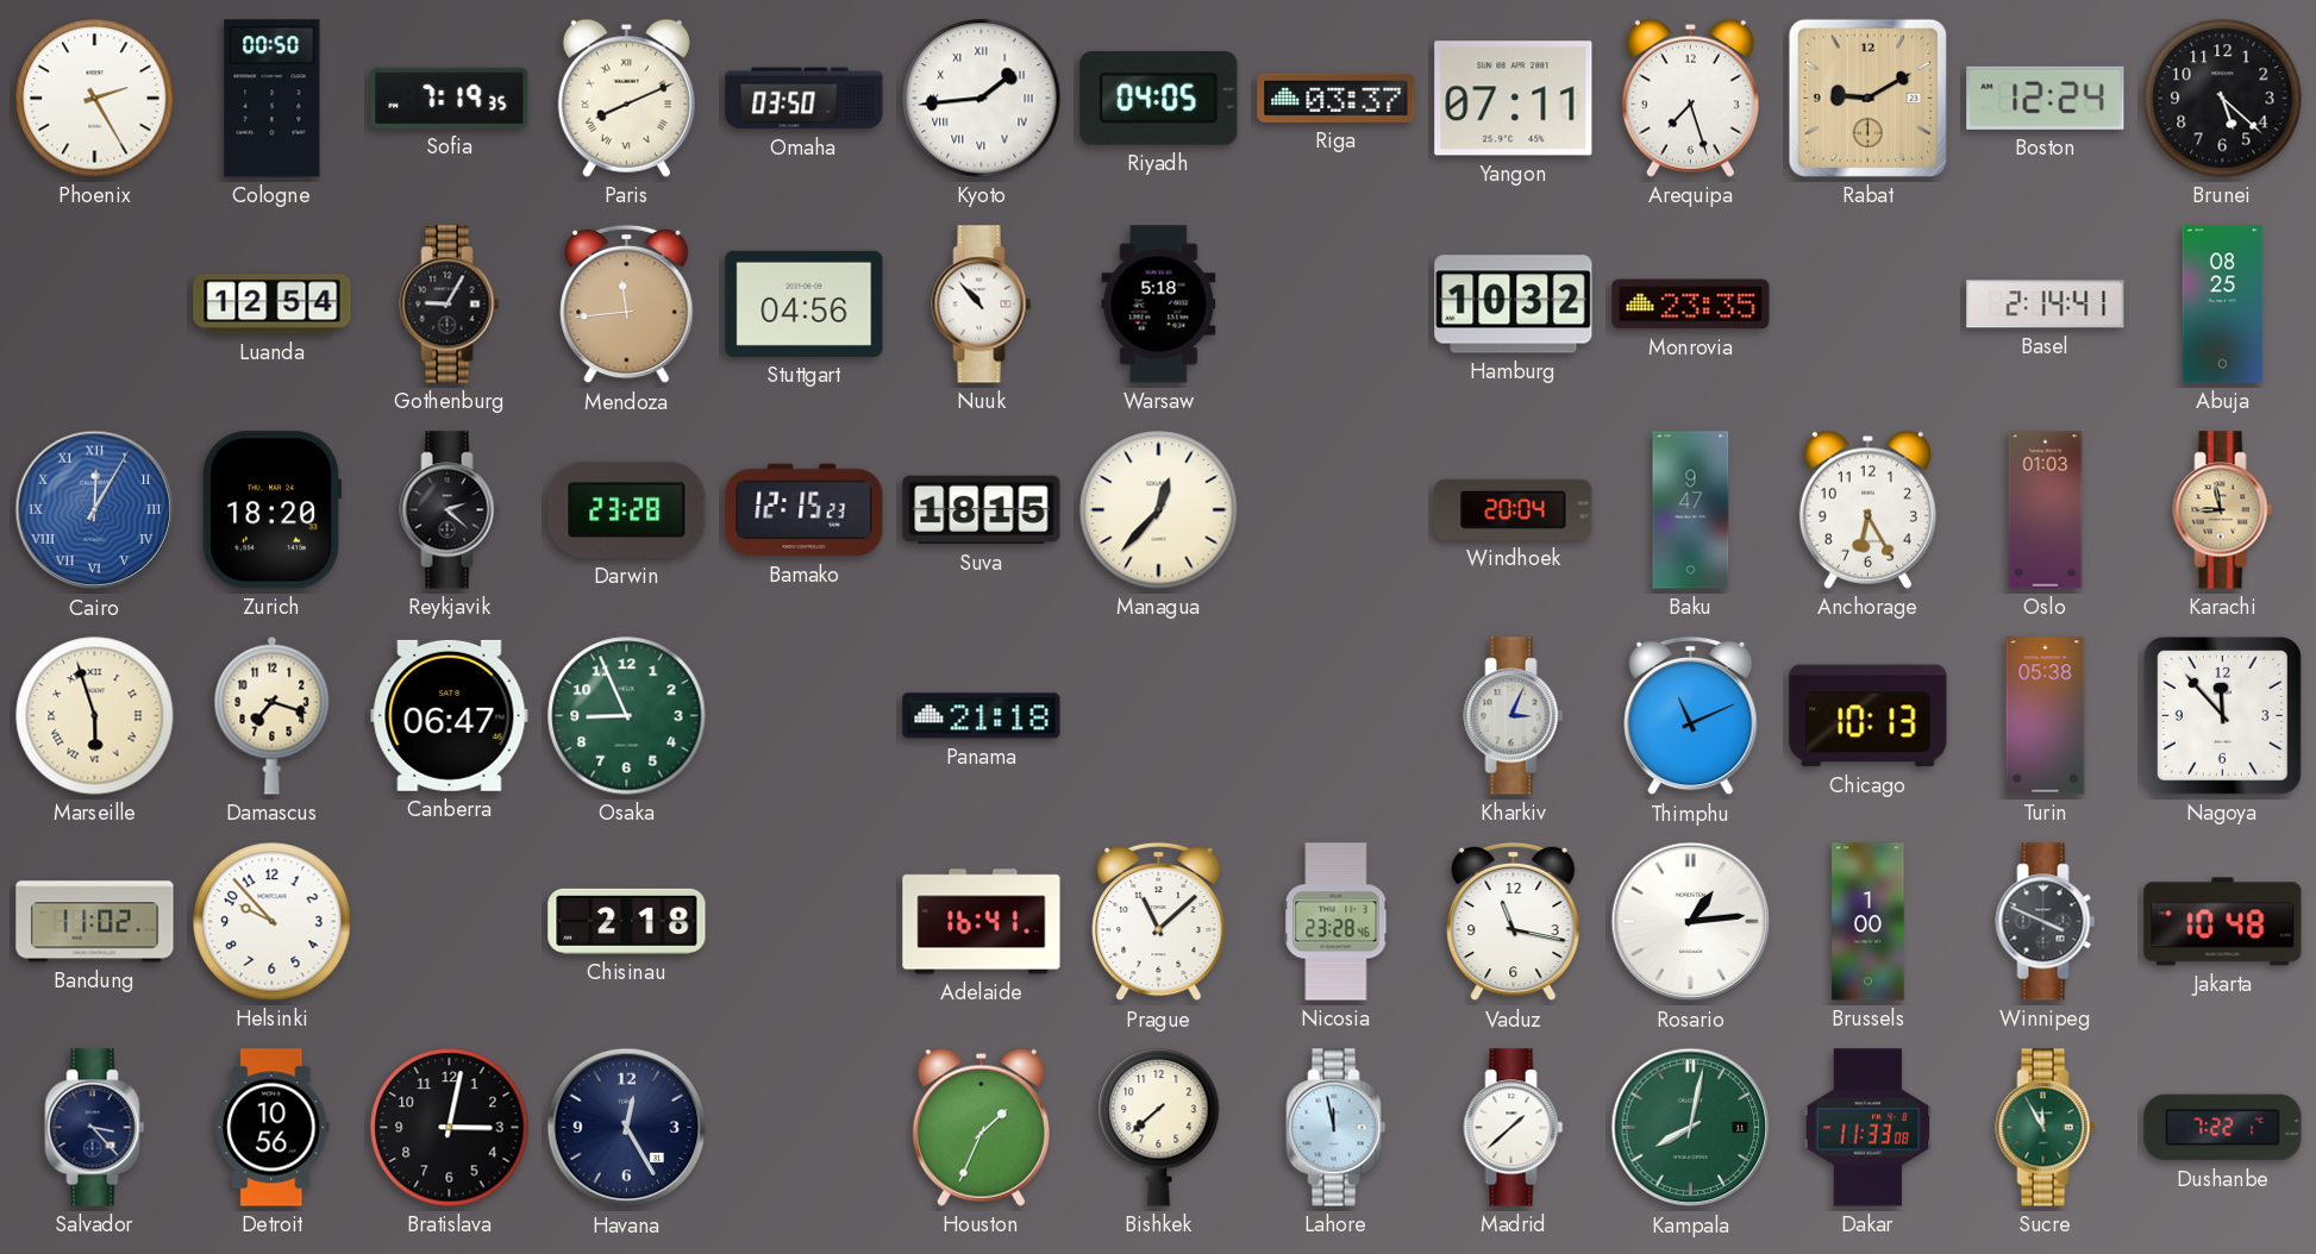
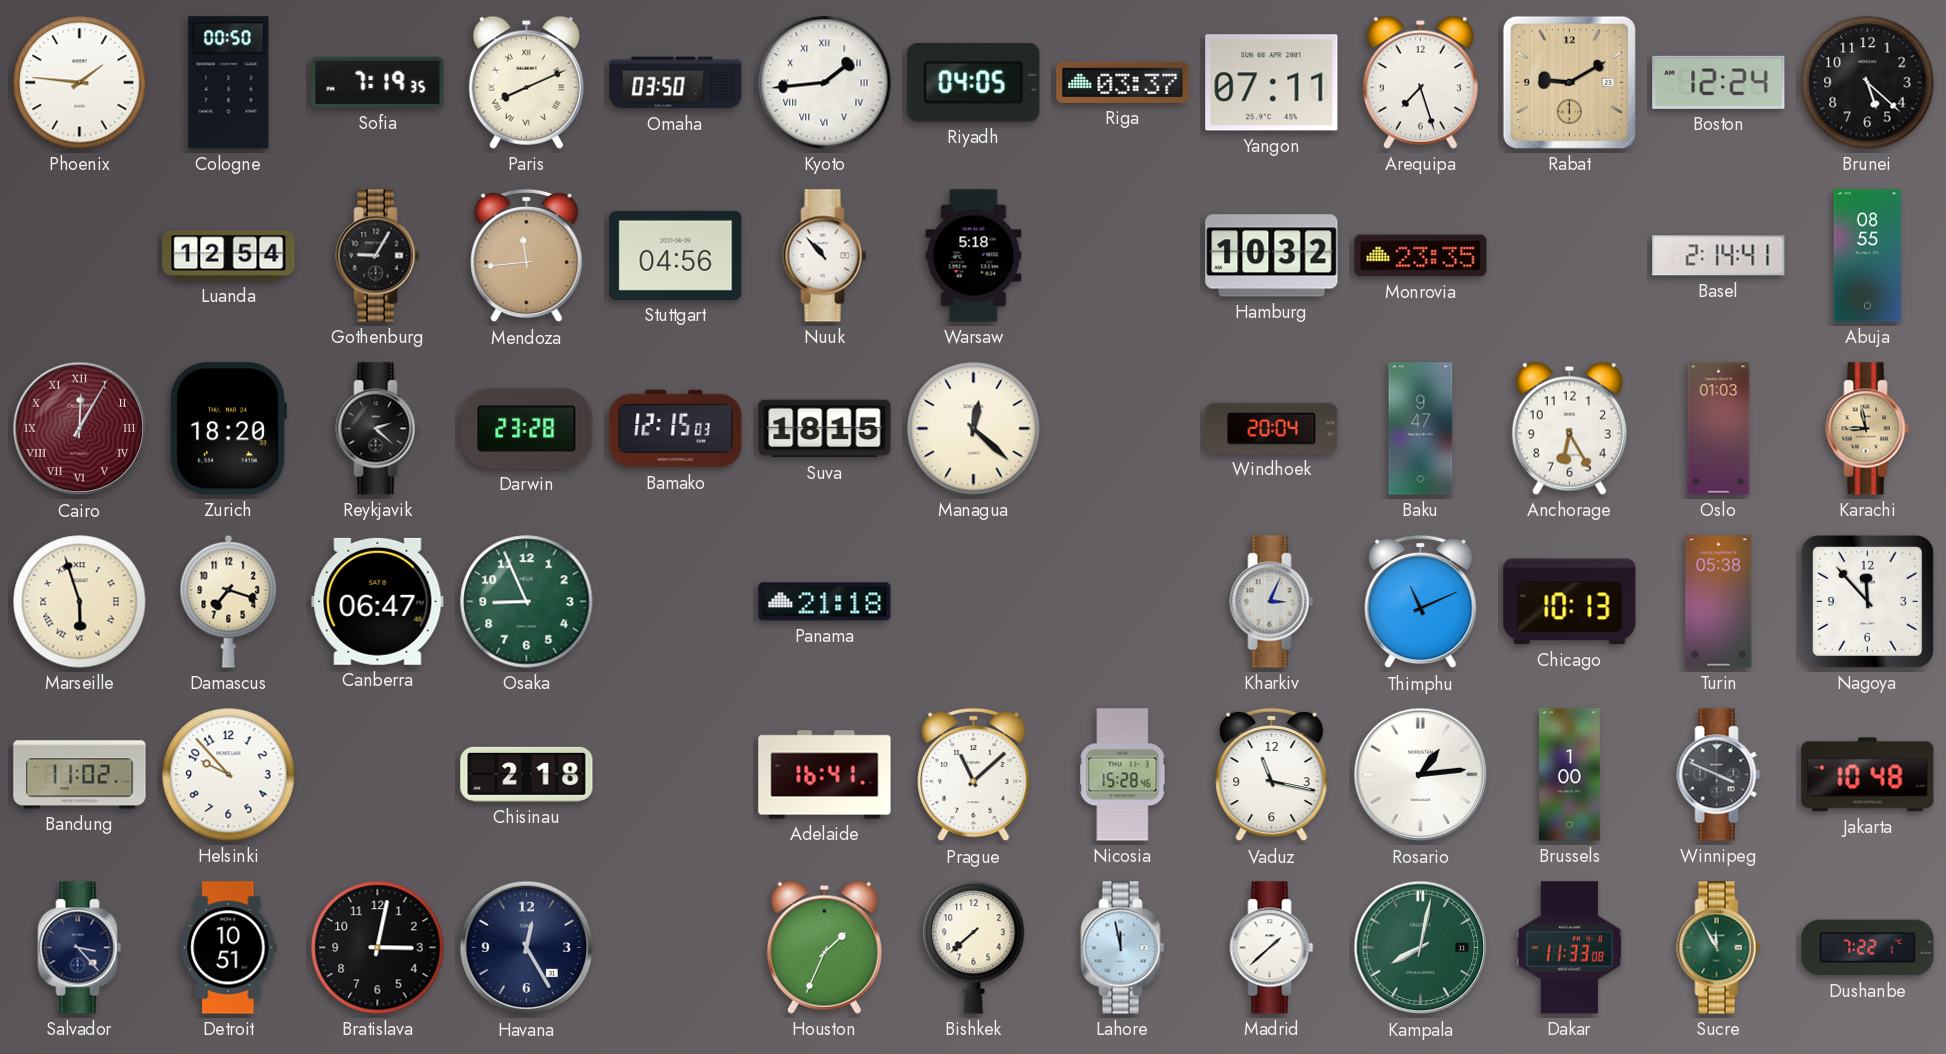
Phoenix: 2:25 -> 1:46
Abuja: 08:25 -> 08:55
Cairo dial: blue -> burgundy
Bamako: 12:15:23 -> 12:15:03
Managua: 12:37 -> 12:22
Nicosia: 23:28 -> 15:28
Detroit: 10:56 -> 10:51
